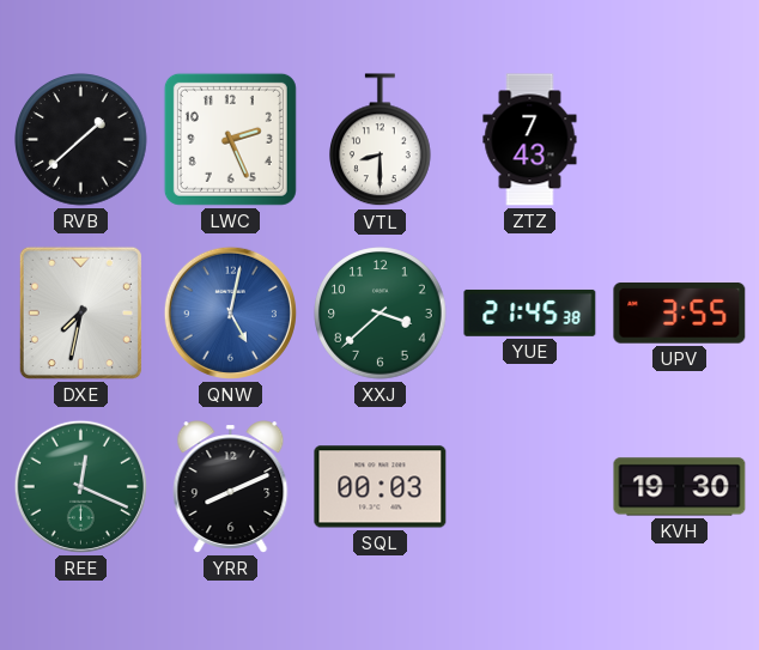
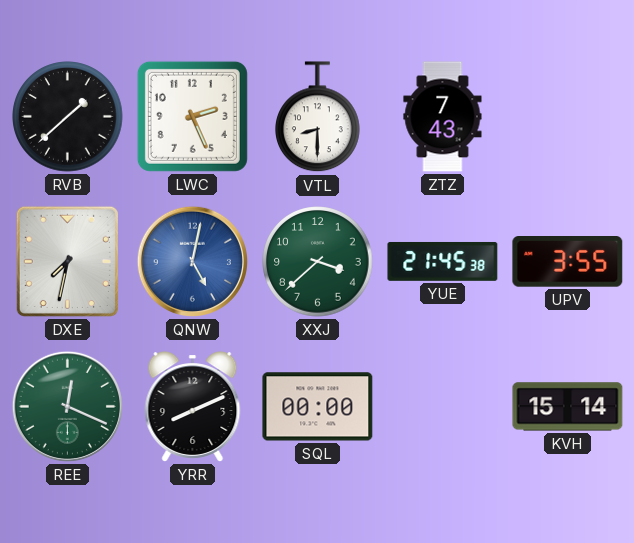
SQL: 00:03 -> 00:00
KVH: 19:30 -> 15:14
